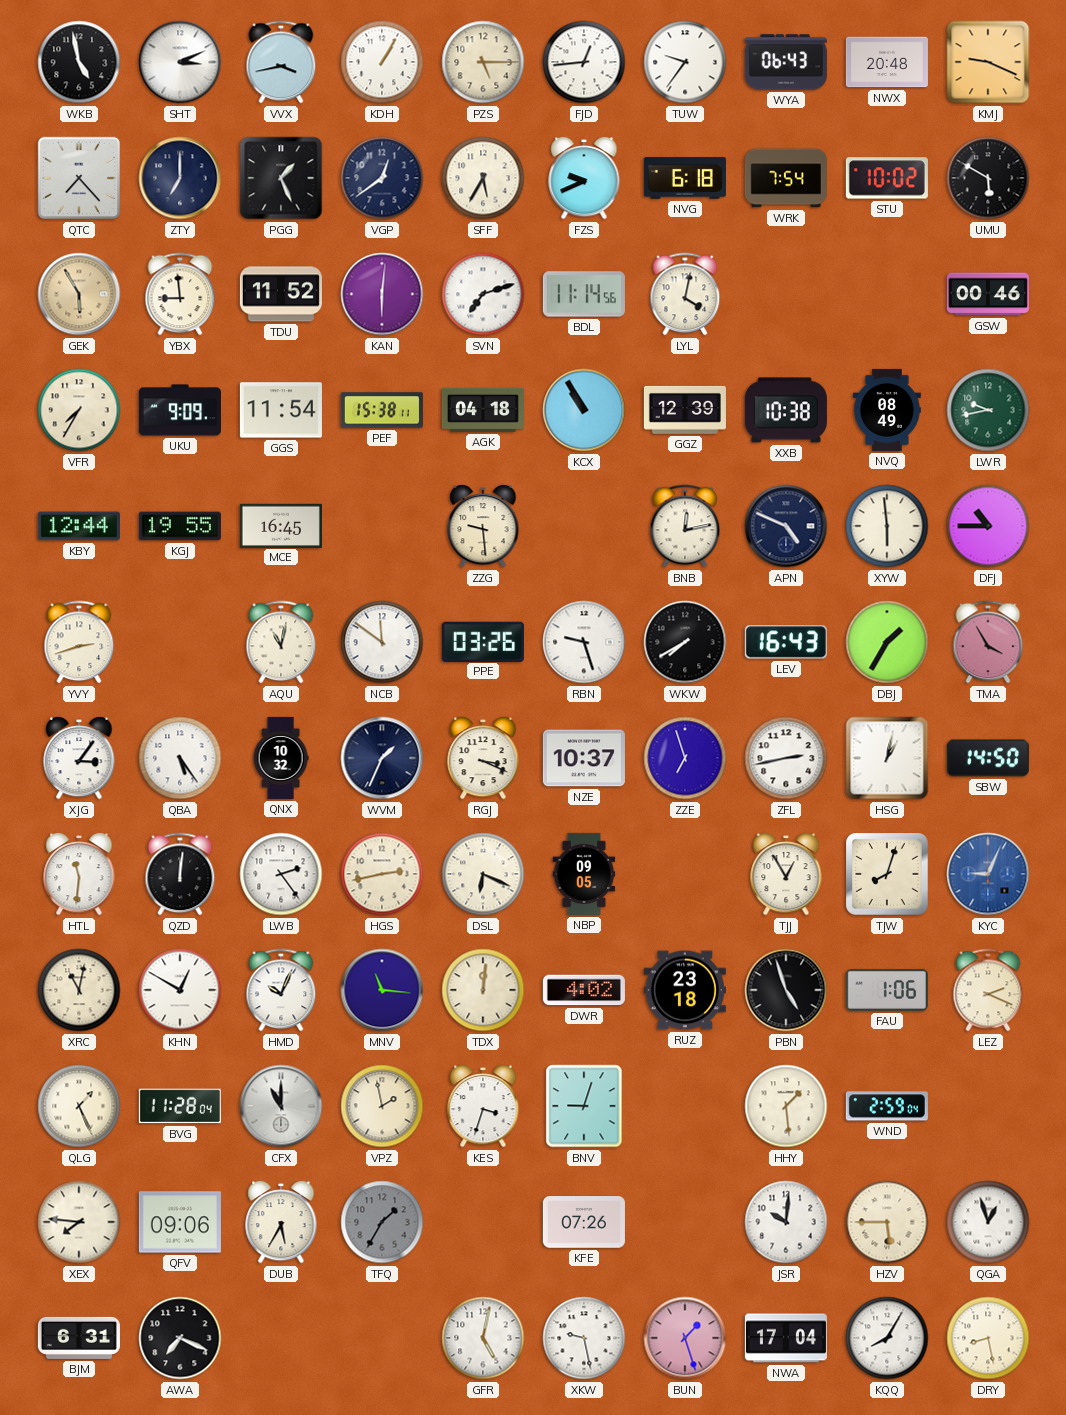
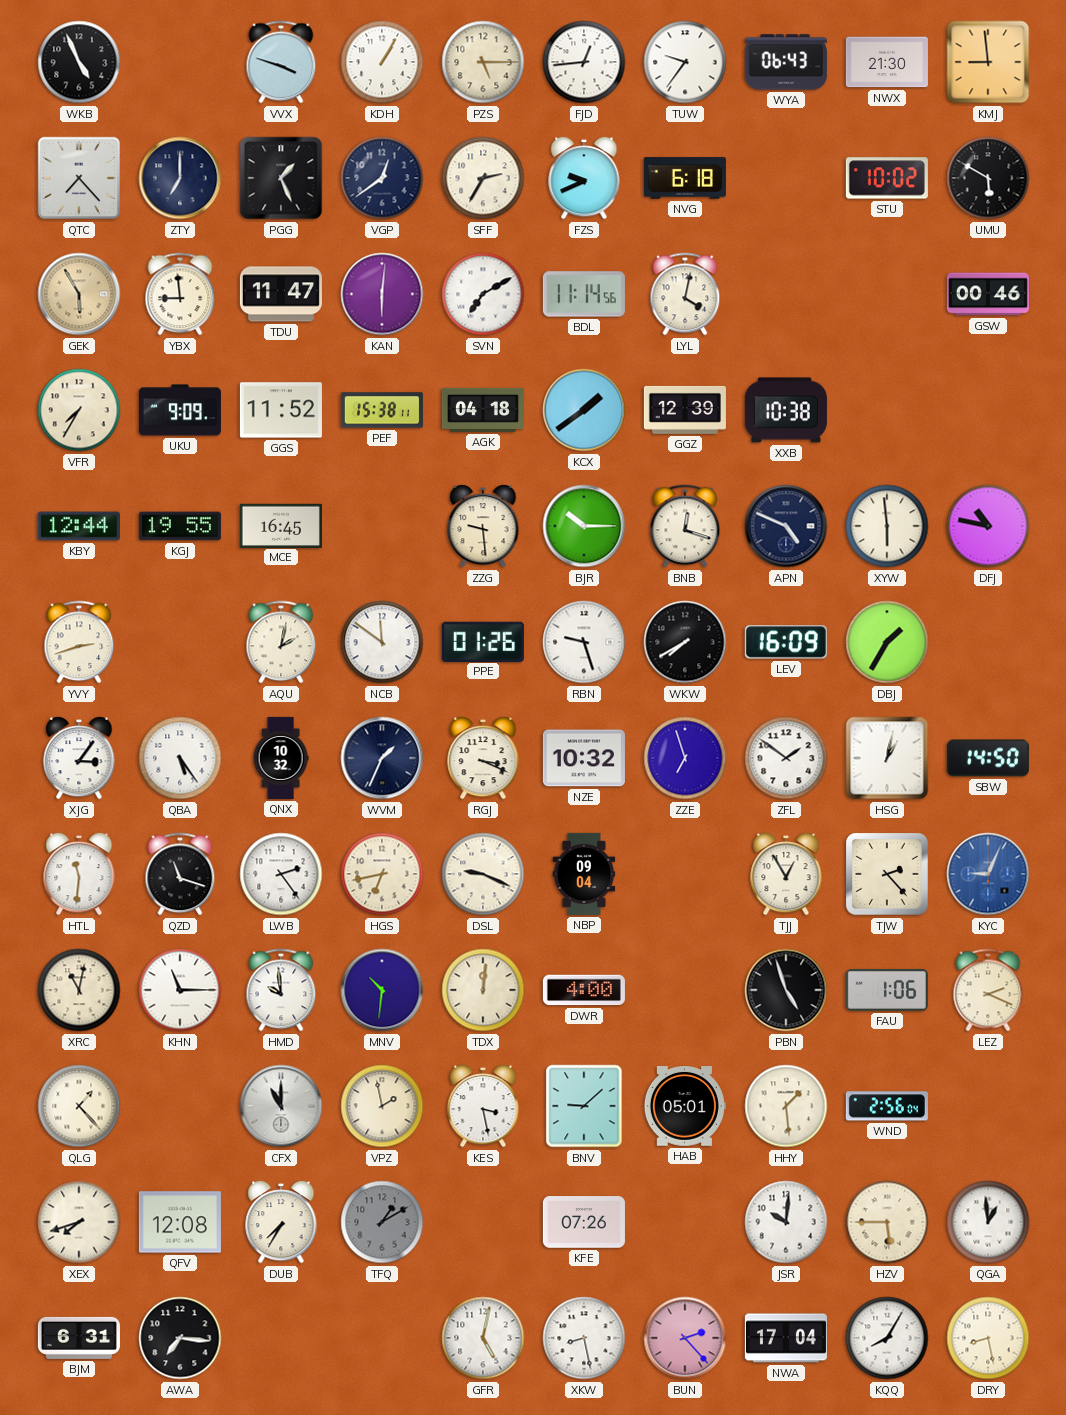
WKB: 4:58 -> 4:56
SHT: 3:11 -> none
VVX: 3:43 -> 3:48
NWX: 20:48 -> 21:30
KMJ: 9:19 -> 8:59
SFF: 5:35 -> 2:35
WRK: 7:54 -> none
TDU: 11:52 -> 11:47
SVN: 7:12 -> 7:10
GGS: 11:54 -> 11:52
KCX: 10:55 -> 1:39
NVQ: 08:49 -> none
LWR: 9:43 -> none
BJR: none -> 10:15
BNB: 12:13 -> 12:18
DFJ: 10:45 -> 10:47
AQU: 11:02 -> 2:02
PPE: 03:26 -> 01:26
LEV: 16:43 -> 16:09
TMA: 3:55 -> none
NZE: 10:37 -> 10:32
ZFL: 2:43 -> 1:51
QZD: 12:01 -> 11:18
HGS: 2:43 -> 6:43
DSL: 6:19 -> 9:19
NBP: 09:05 -> 09:04
TJW: 8:03 -> 2:23
KHN: 12:50 -> 11:15
HMD: 10:04 -> 9:59
MNV: 11:16 -> 10:31
DWR: 4:02 -> 4:00
RUZ: 23:18 -> none
QLG: 1:26 -> 1:23
BVG: 11:28 -> none
KES: 3:33 -> 3:28
BNV: 9:03 -> 9:08
HAB: none -> 05:01
WND: 2:59 -> 2:56
XEX: 7:46 -> 7:42
QFV: 09:06 -> 12:08
DUB: 5:35 -> 7:35
TFQ: 1:35 -> 1:10
QGA: 12:57 -> 12:59
AWA: 7:19 -> 7:16
XKW: 9:28 -> 8:28
BUN: 1:27 -> 2:23
